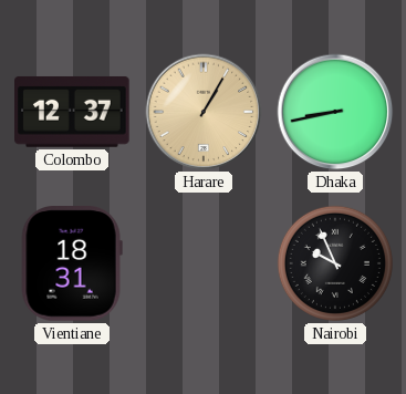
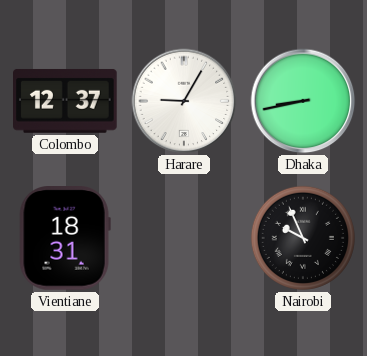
Harare: 1:05 -> 9:05
Harare dial: champagne -> white
